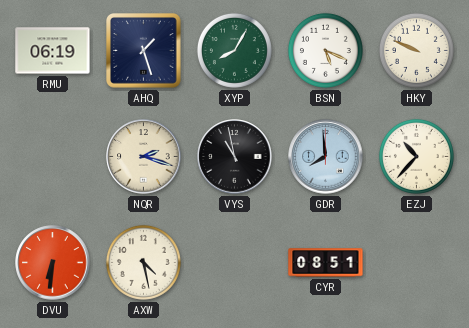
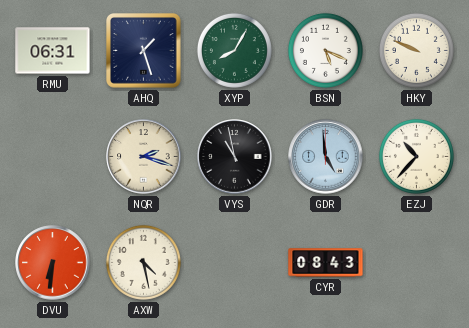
RMU: 06:19 -> 06:31
GDR: 7:59 -> 4:59
CYR: 08:51 -> 08:43
